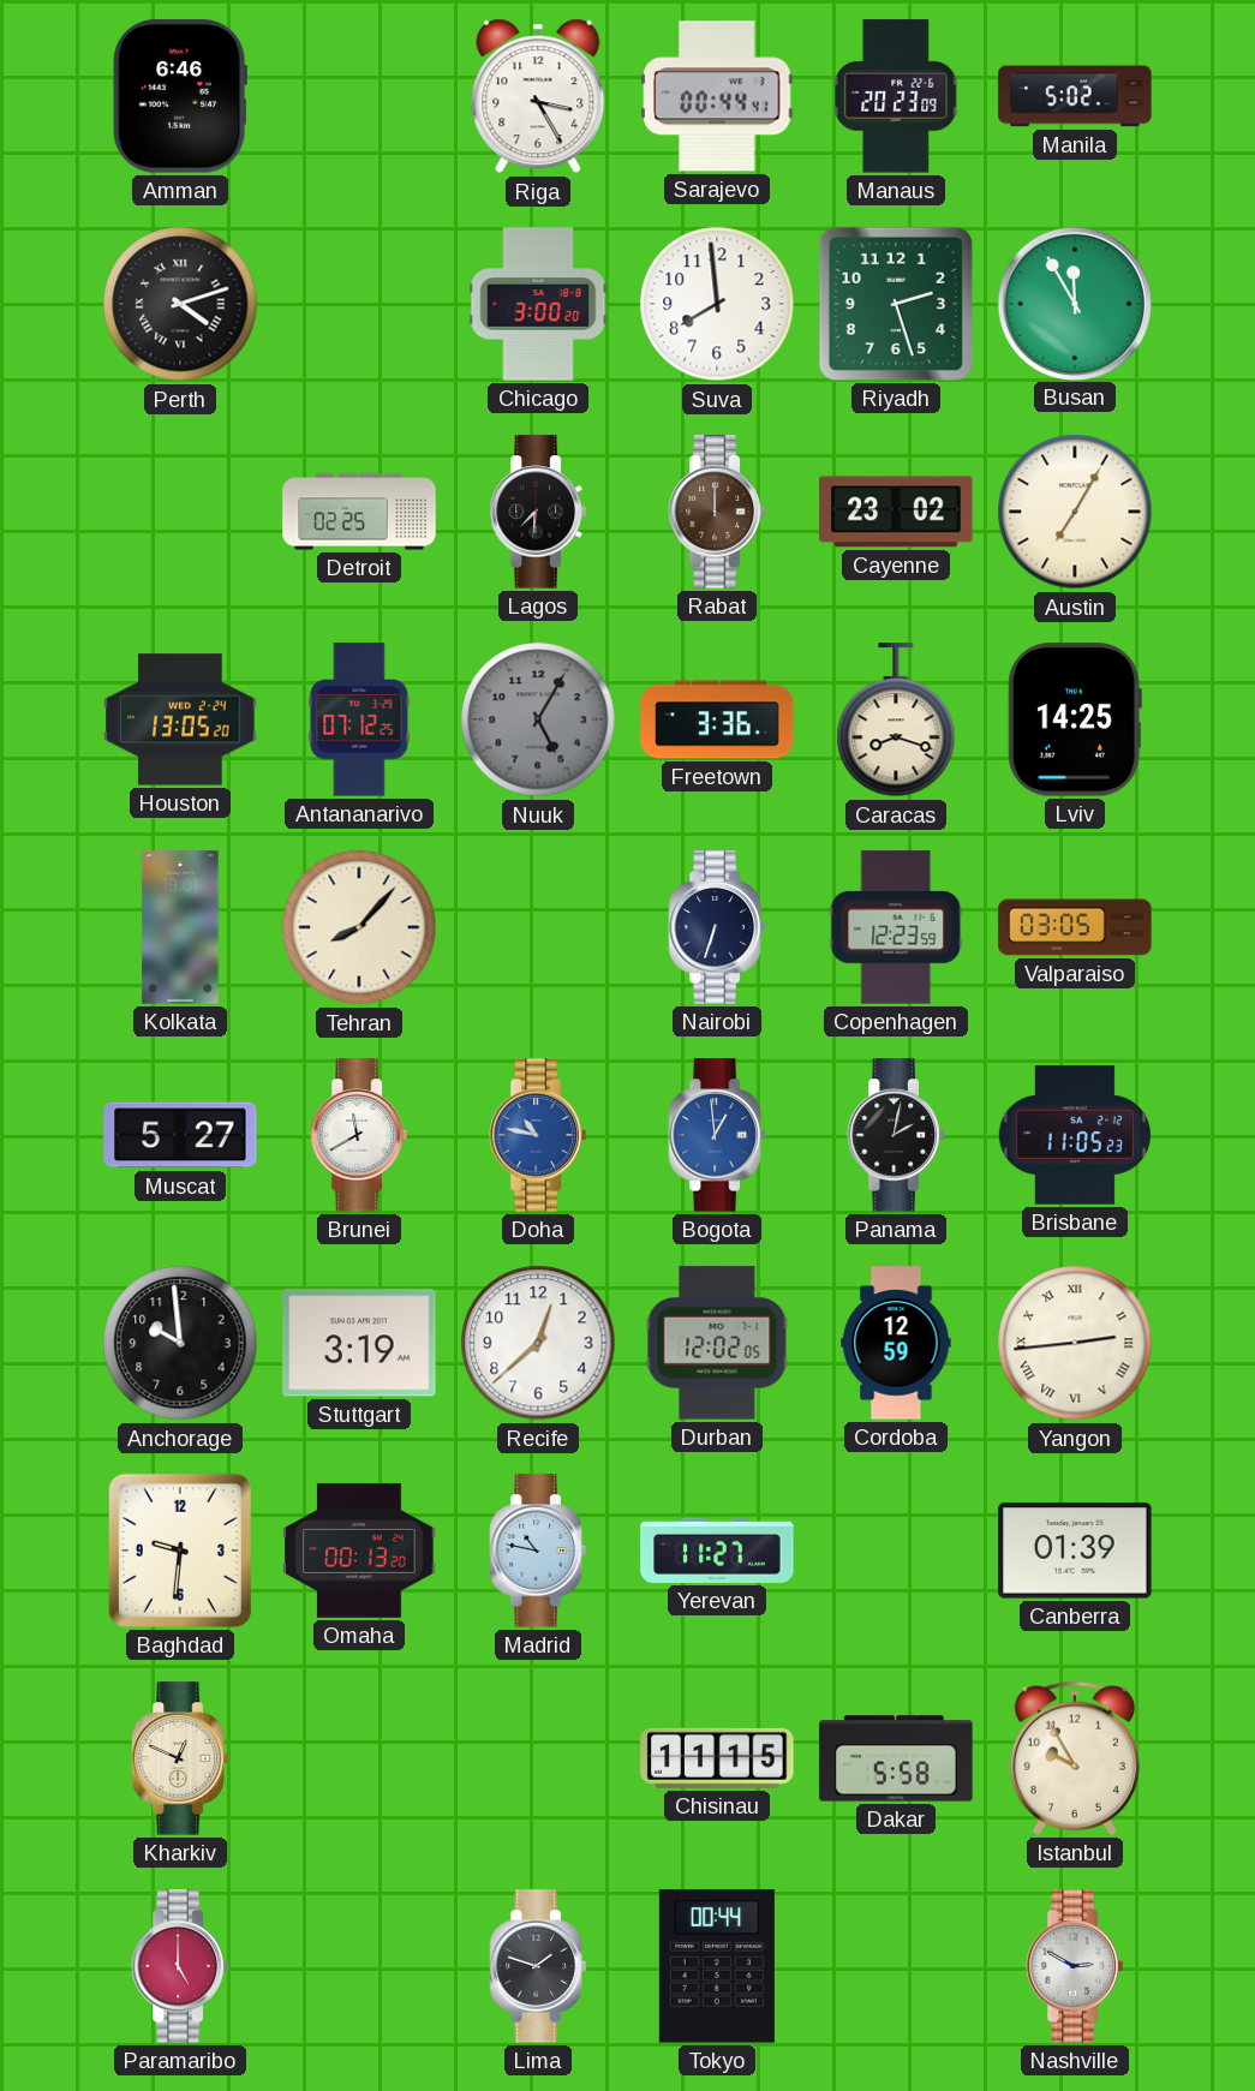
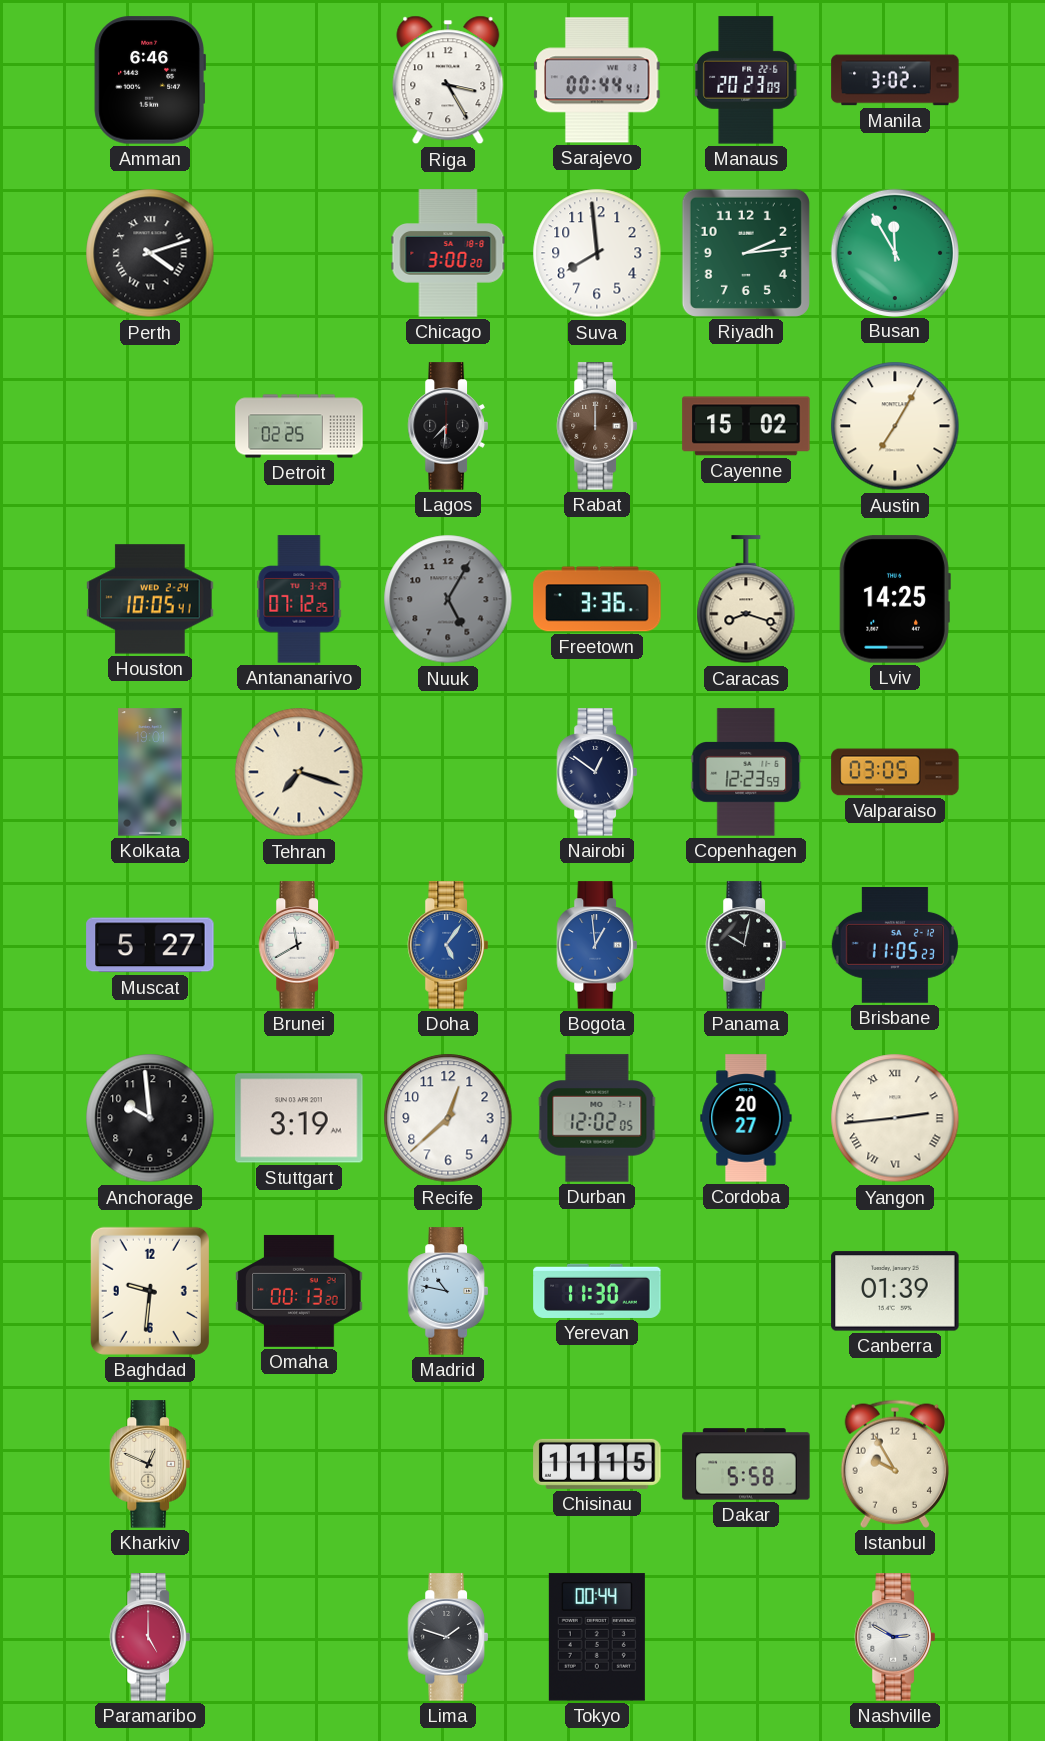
Manila: 5:02 -> 3:02
Riyadh: 2:27 -> 2:14
Cayenne: 23:02 -> 15:02
Houston: 13:05 -> 10:05
Tehran: 8:07 -> 7:18
Nairobi: 6:33 -> 12:51
Doha: 10:47 -> 5:06
Panama: 2:02 -> 10:02
Cordoba: 12:59 -> 20:27
Yerevan: 11:27 -> 11:30
